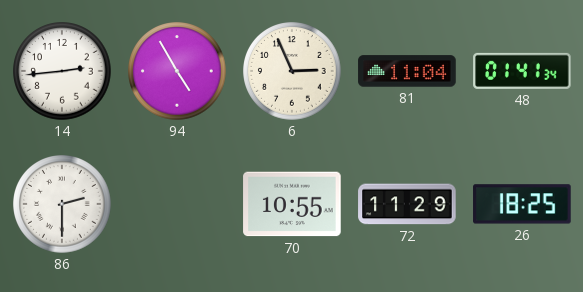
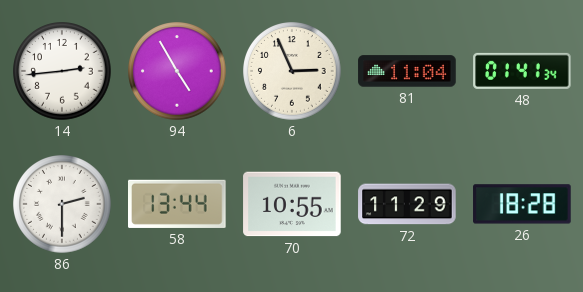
58: none -> 13:44
26: 18:25 -> 18:28
